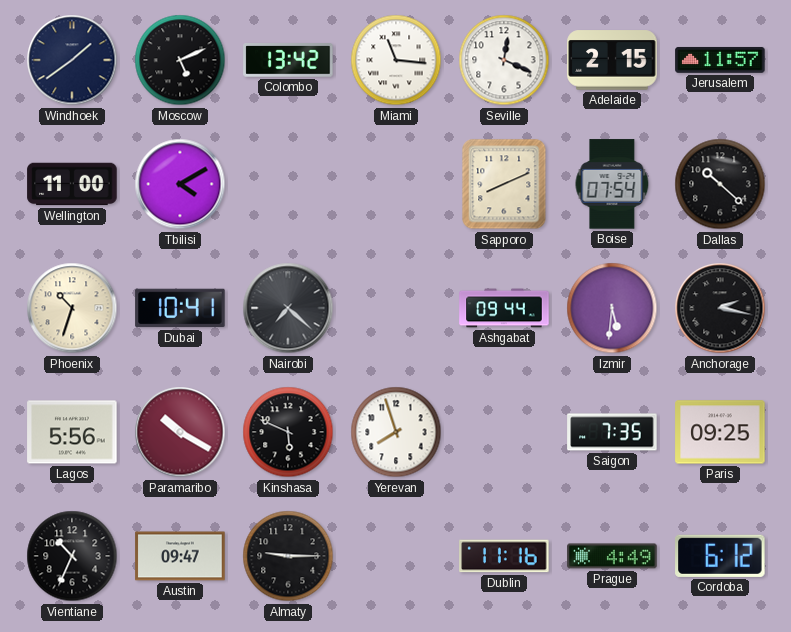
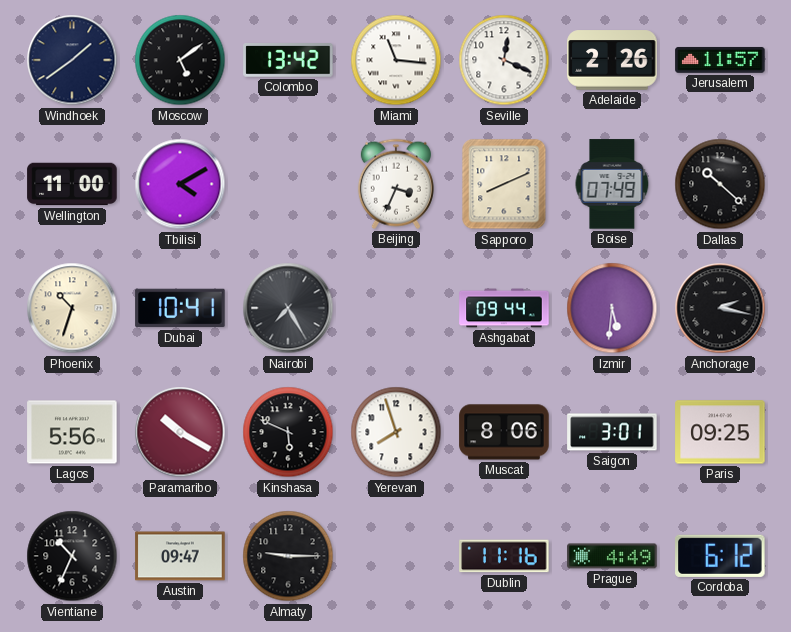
Moscow: 5:11 -> 5:09
Adelaide: 2:15 -> 2:26
Beijing: none -> 3:34
Boise: 07:54 -> 07:49
Nairobi: 7:22 -> 7:25
Muscat: none -> 8:06
Saigon: 7:35 -> 3:01
